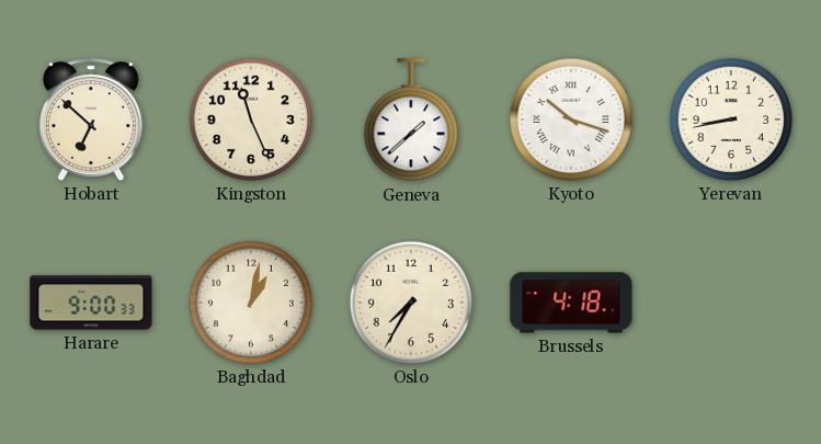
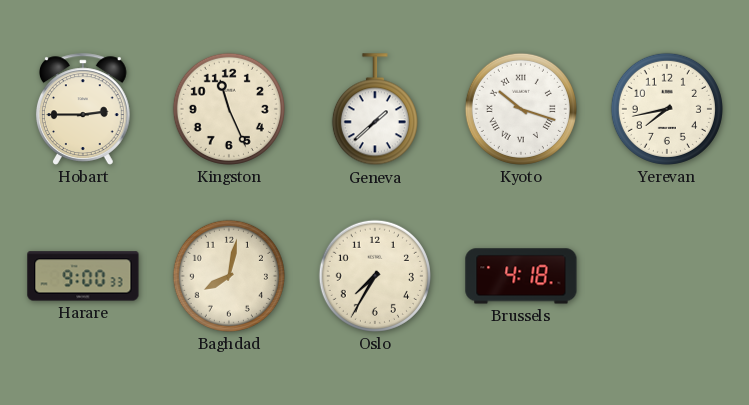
Hobart: 6:52 -> 2:45
Yerevan: 8:43 -> 7:43
Baghdad: 1:02 -> 8:02
